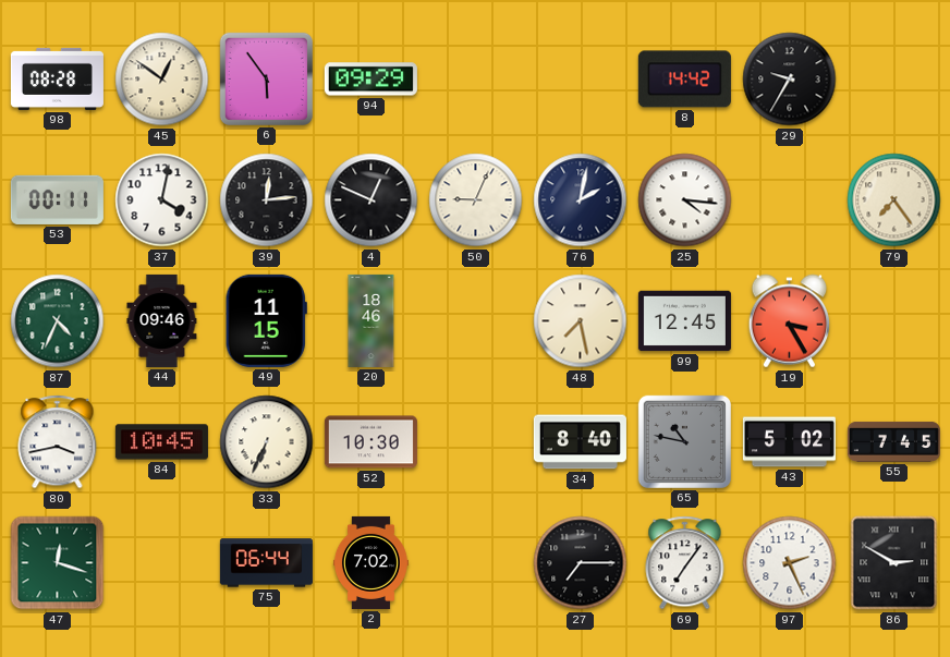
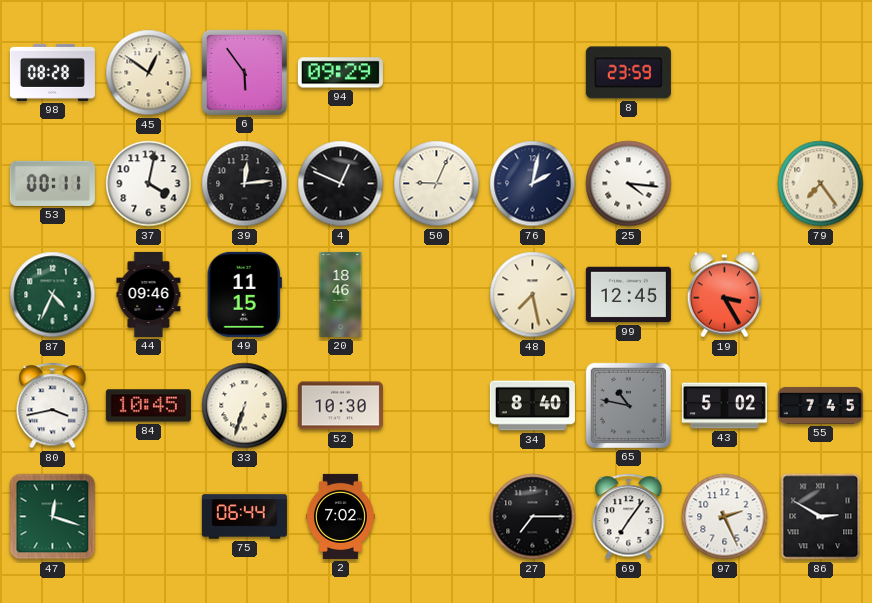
8: 14:42 -> 23:59
29: 9:35 -> none
33: 6:34 -> 6:33
